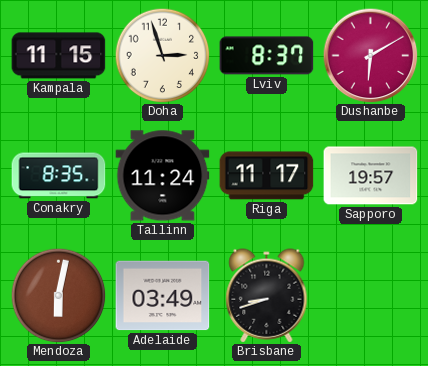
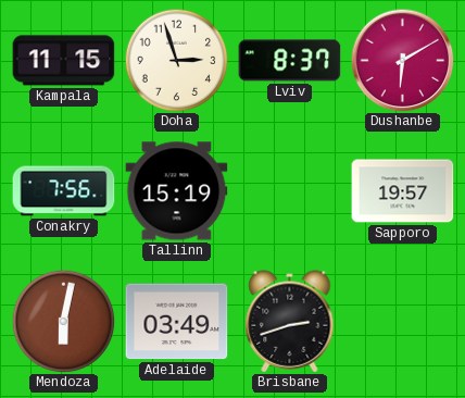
Conakry: 8:35 -> 7:56
Tallinn: 11:24 -> 15:19
Riga: 11:17 -> none
Brisbane: 8:42 -> 2:42
